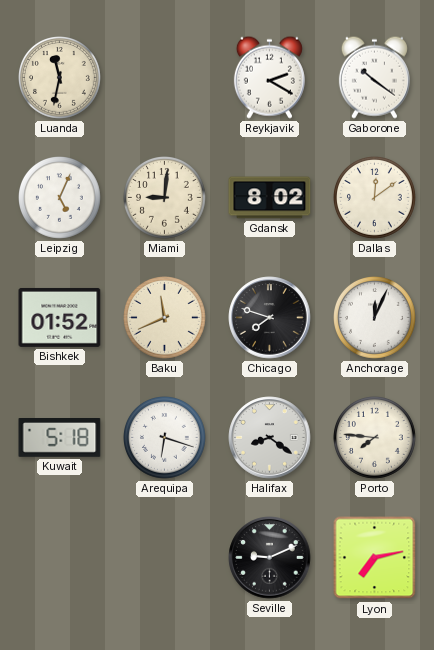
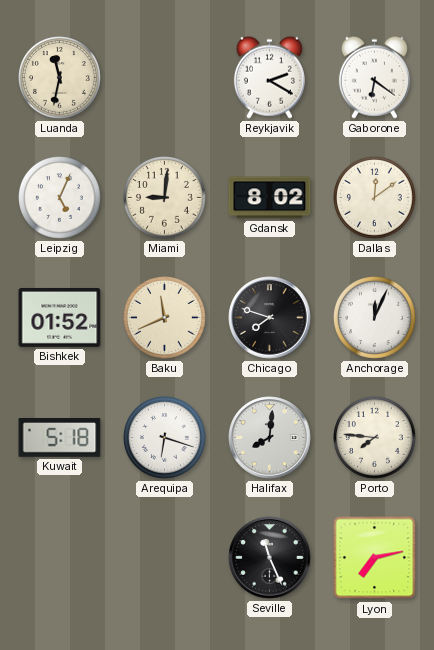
Gaborone: 10:21 -> 6:21
Halifax: 8:21 -> 8:01
Seville: 9:11 -> 11:26
